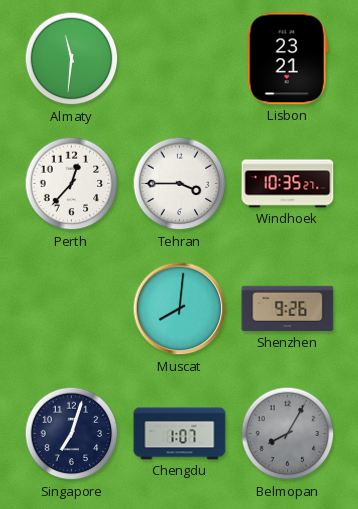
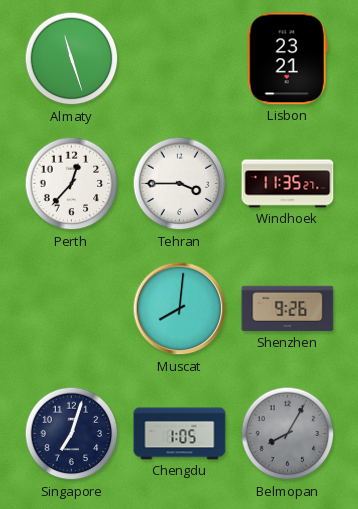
Almaty: 11:31 -> 11:27
Windhoek: 10:35 -> 11:35
Chengdu: 1:07 -> 1:05
